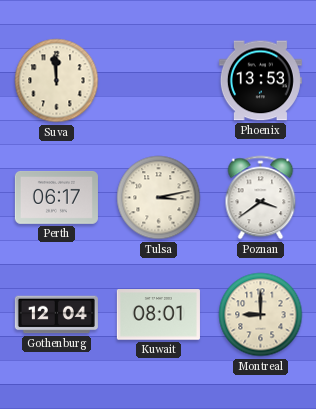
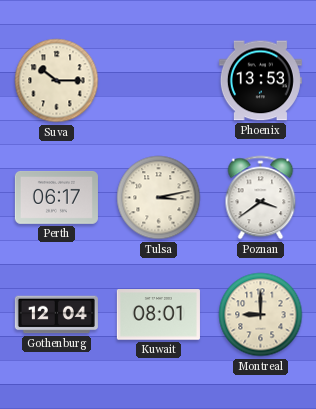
Suva: 11:59 -> 10:15
